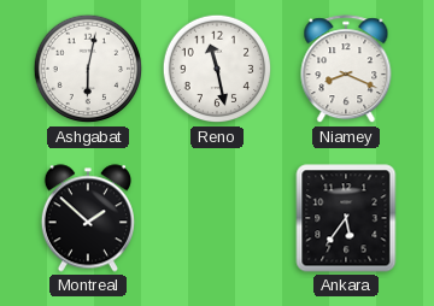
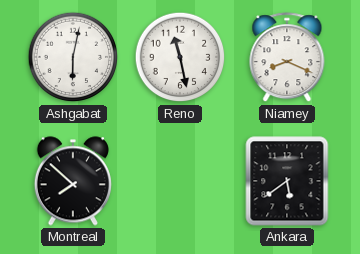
Montreal: 1:52 -> 7:52
Ankara: 5:36 -> 5:39
